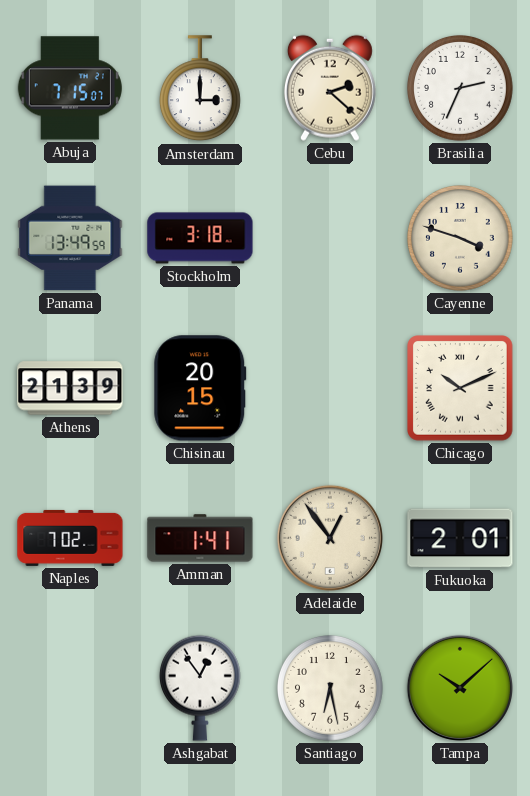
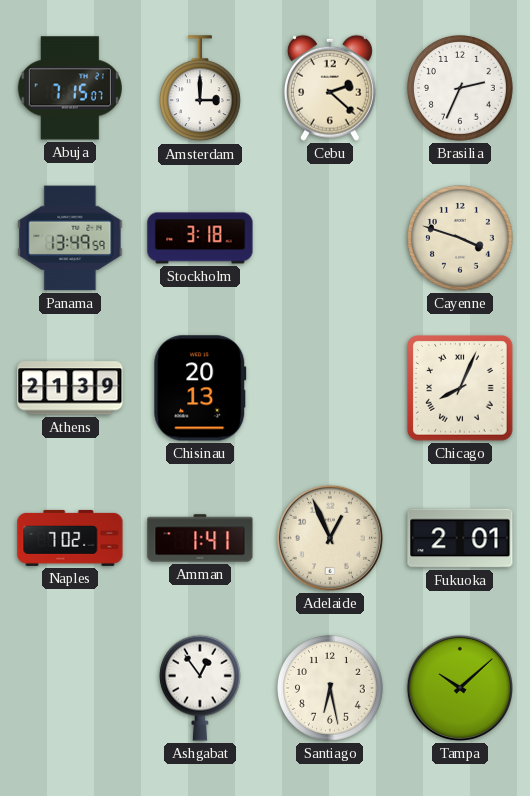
Chisinau: 20:15 -> 20:13
Chicago: 10:11 -> 8:04
Adelaide: 12:54 -> 12:56
